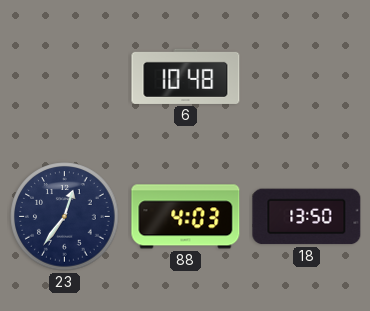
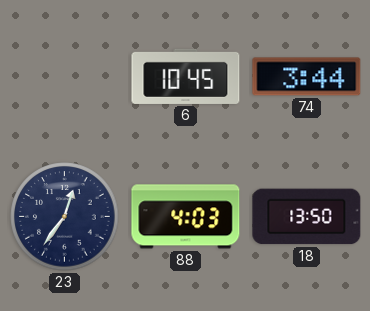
6: 10:48 -> 10:45
74: none -> 3:44
